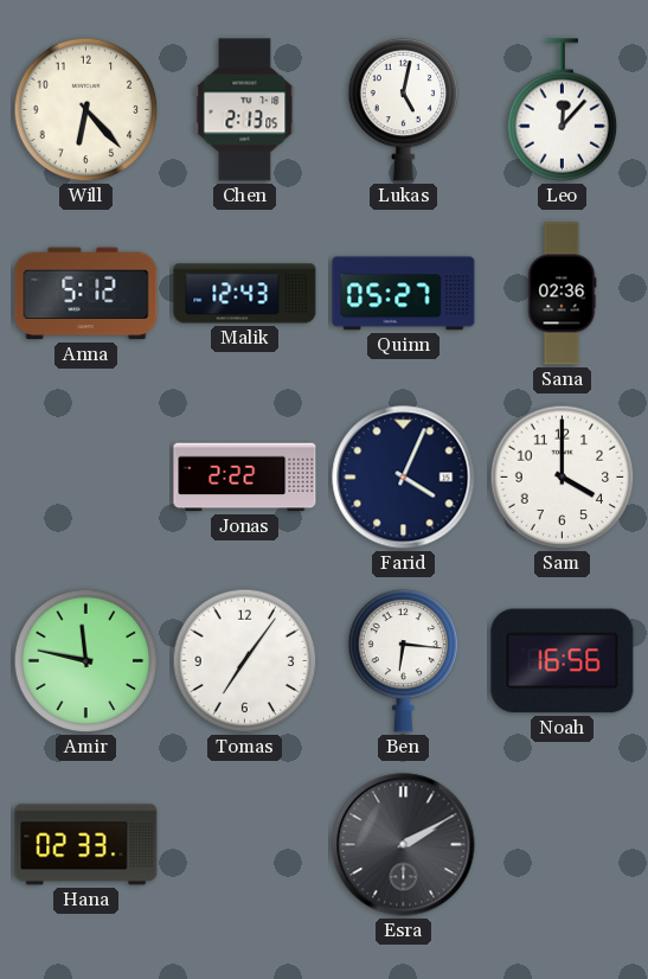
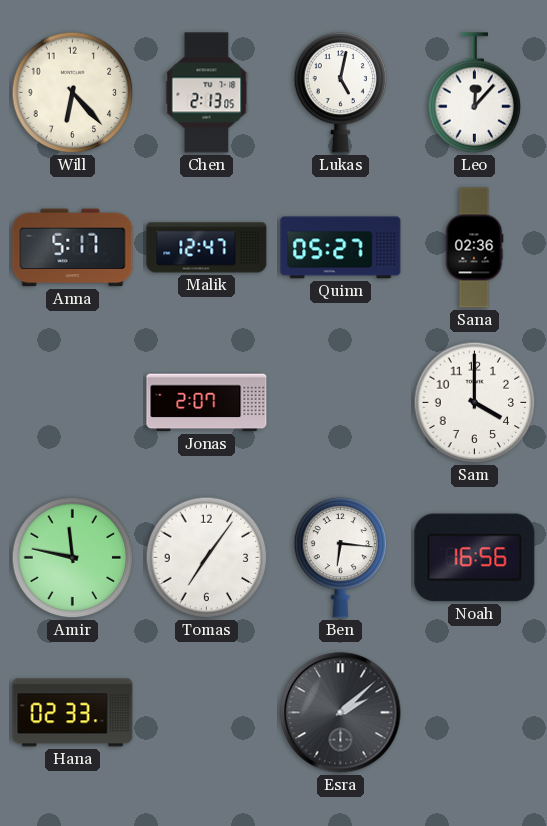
Anna: 5:12 -> 5:17
Malik: 12:43 -> 12:47
Jonas: 2:22 -> 2:07
Farid: 4:04 -> none
Esra: 2:10 -> 2:08
